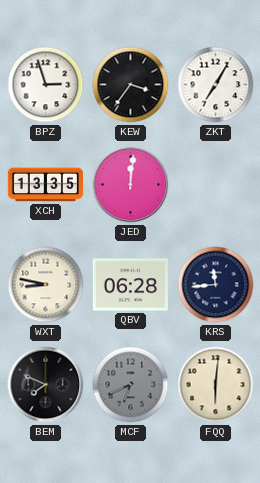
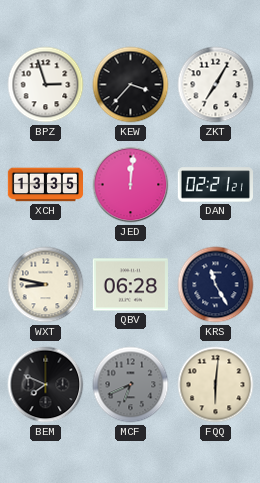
KEW: 3:36 -> 3:37
DAN: none -> 02:21
KRS: 11:44 -> 11:25
